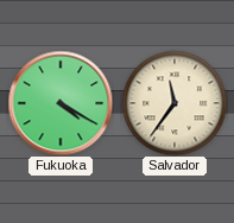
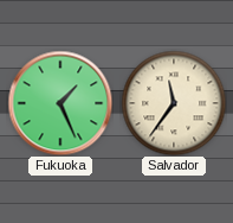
Fukuoka: 4:20 -> 1:26
